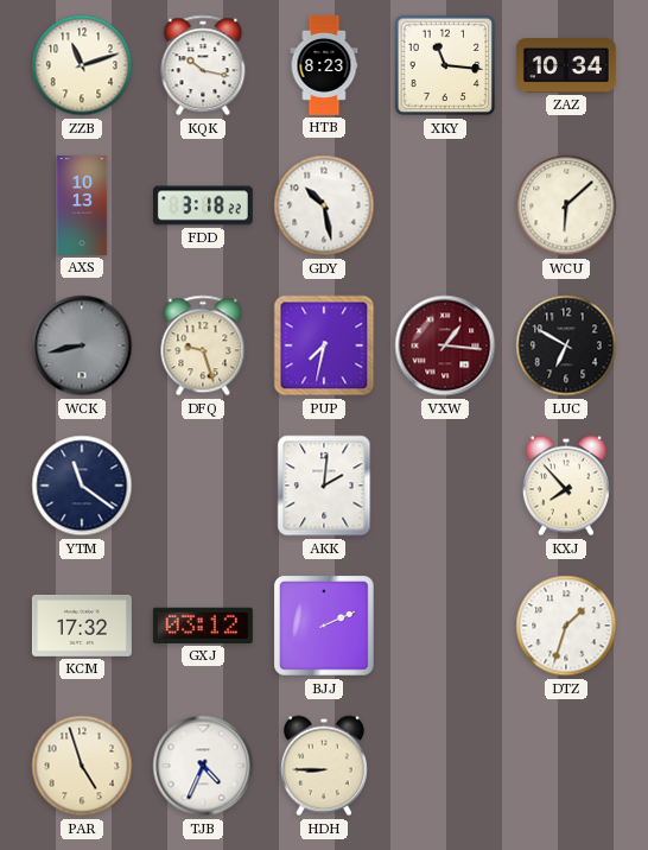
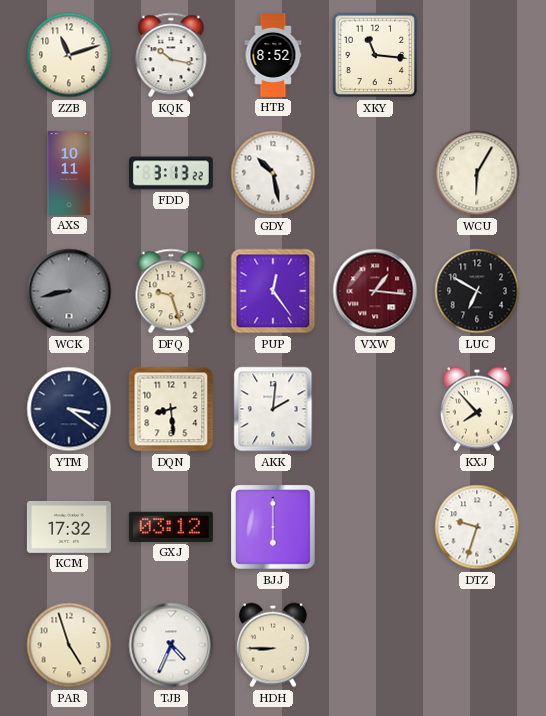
HTB: 8:23 -> 8:52
ZAZ: 10:34 -> none
AXS: 10:13 -> 10:11
FDD: 3:18 -> 3:13
WCU: 6:08 -> 6:05
PUP: 7:32 -> 12:24
YTM: 11:21 -> 3:21
DQN: none -> 8:29
BJJ: 2:11 -> 6:00
DTZ: 1:33 -> 9:33
